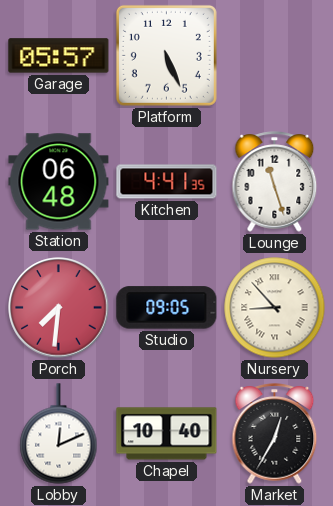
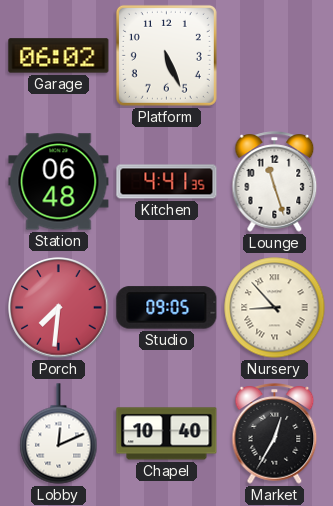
Garage: 05:57 -> 06:02
